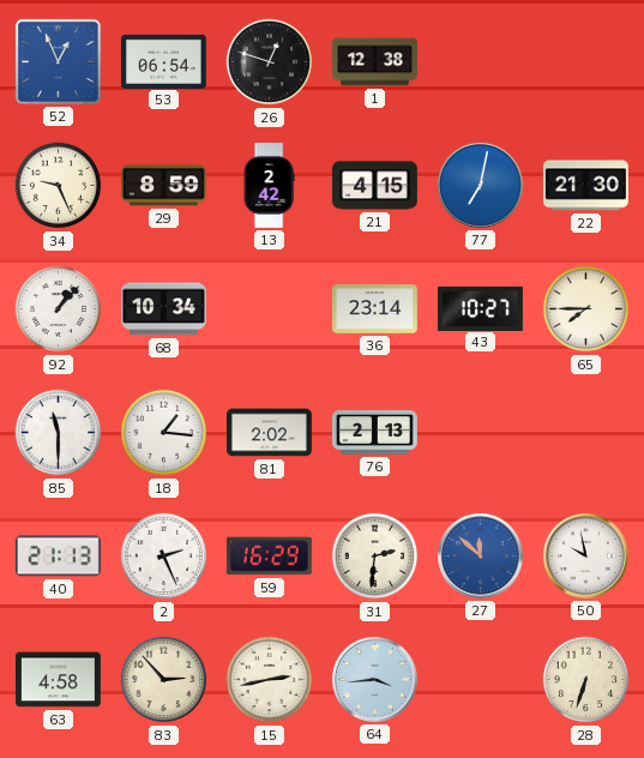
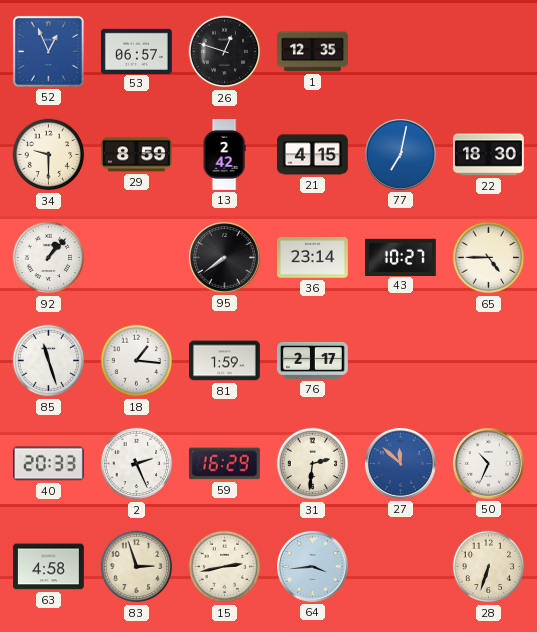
53: 06:54 -> 06:57
1: 12:38 -> 12:35
34: 9:26 -> 9:30
22: 21:30 -> 18:30
68: 10:34 -> none
95: none -> 7:39
65: 7:45 -> 4:45
85: 11:30 -> 11:27
81: 2:02 -> 1:59
76: 2:13 -> 2:17
40: 21:13 -> 20:33
50: 9:58 -> 10:34
83: 2:53 -> 2:57
